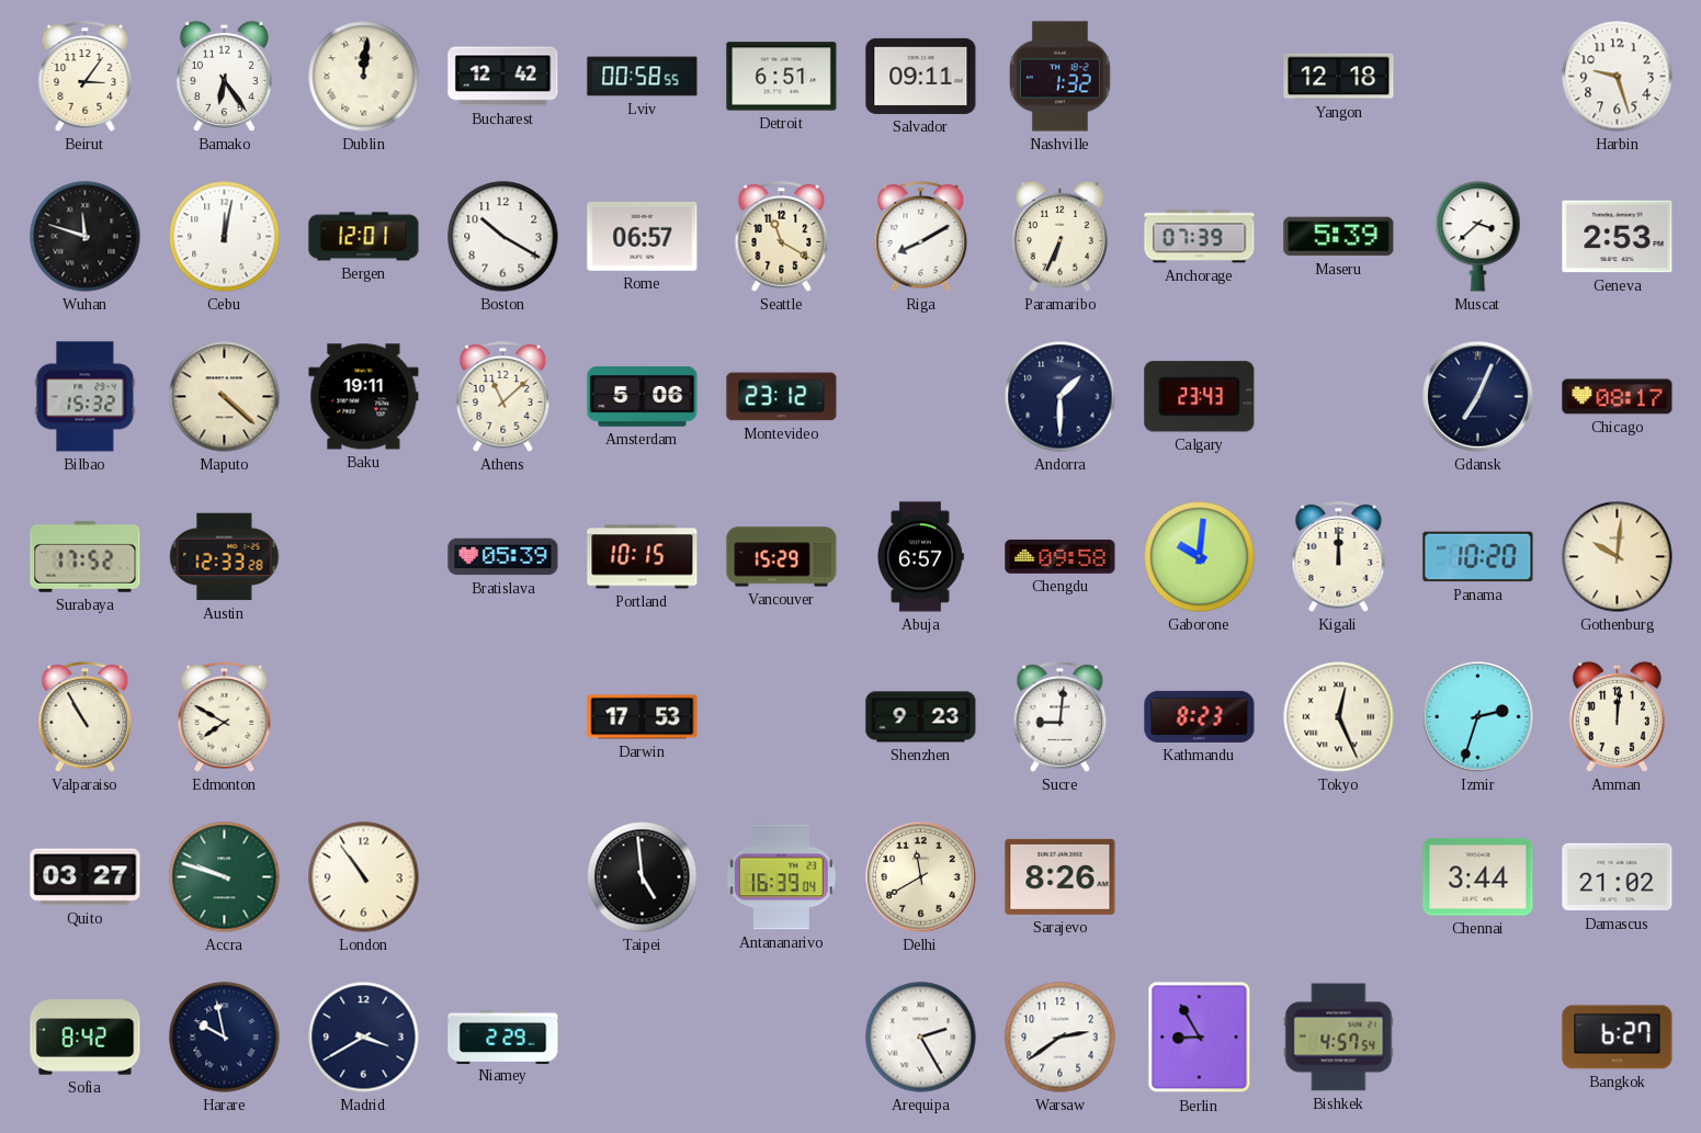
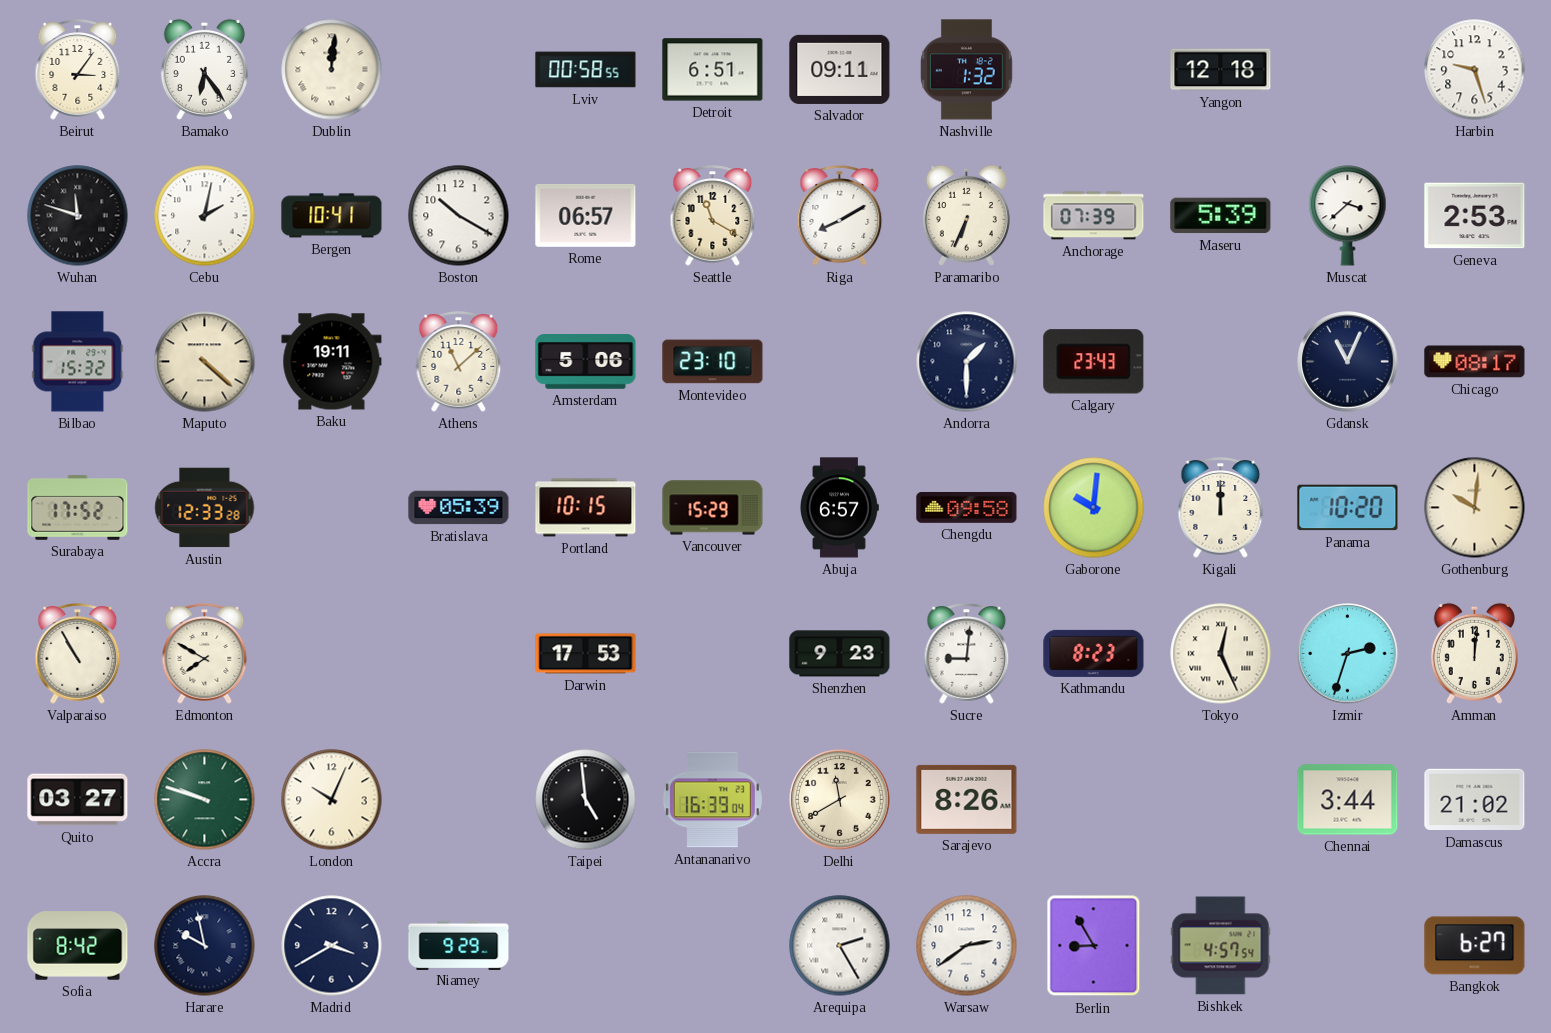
Bucharest: 12:42 -> none
Cebu: 12:02 -> 2:02
Bergen: 12:01 -> 10:41
Montevideo: 23:12 -> 23:10
Gdansk: 7:04 -> 11:04
London: 10:54 -> 10:04
Niamey: 2:29 -> 9:29
